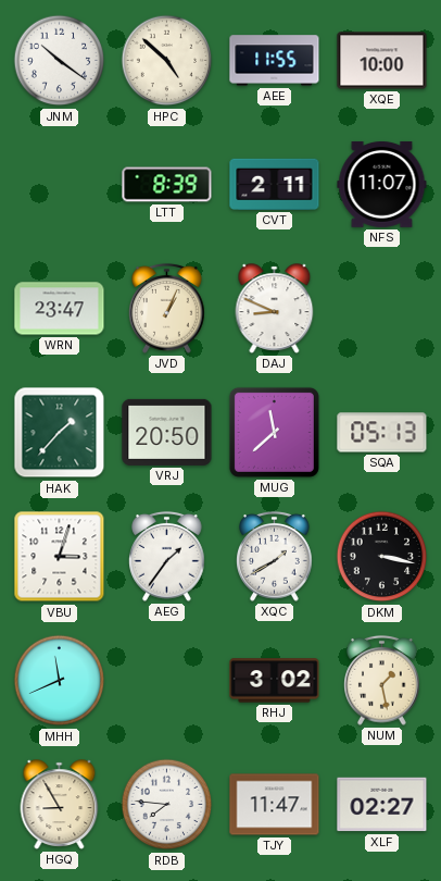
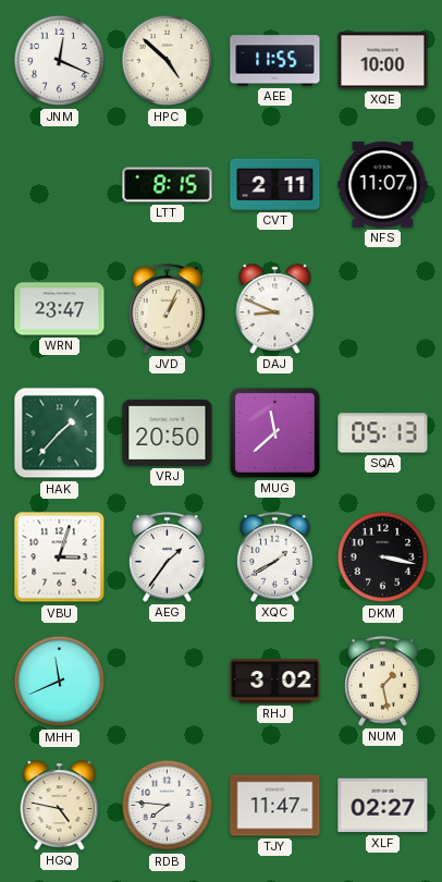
JNM: 10:21 -> 12:19
LTT: 8:39 -> 8:15
HGQ: 8:55 -> 4:47
